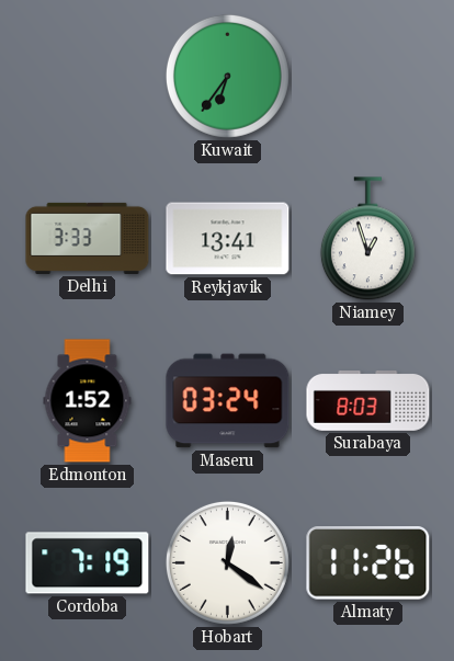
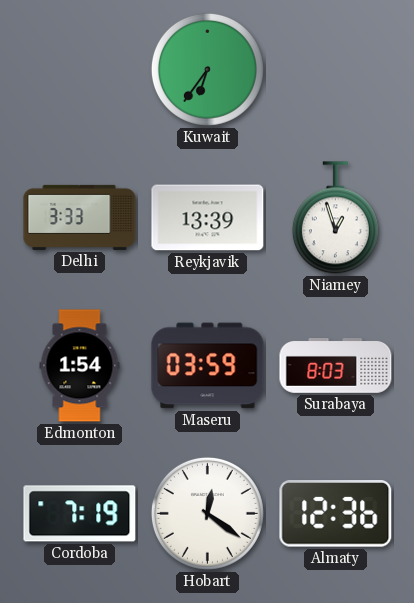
Reykjavik: 13:41 -> 13:39
Edmonton: 1:52 -> 1:54
Maseru: 03:24 -> 03:59
Almaty: 11:26 -> 12:36
